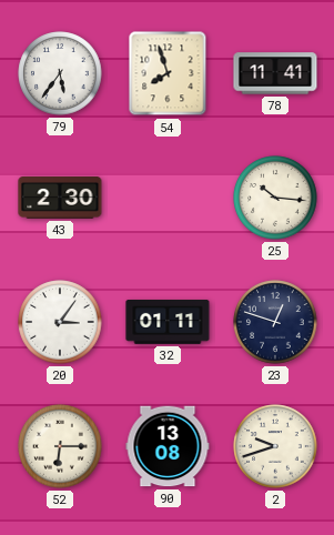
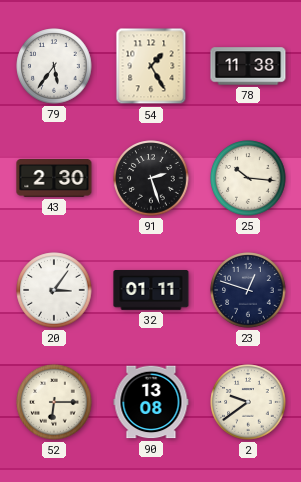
54: 7:57 -> 1:25
78: 11:41 -> 11:38
91: none -> 2:27
2: 9:42 -> 9:39
